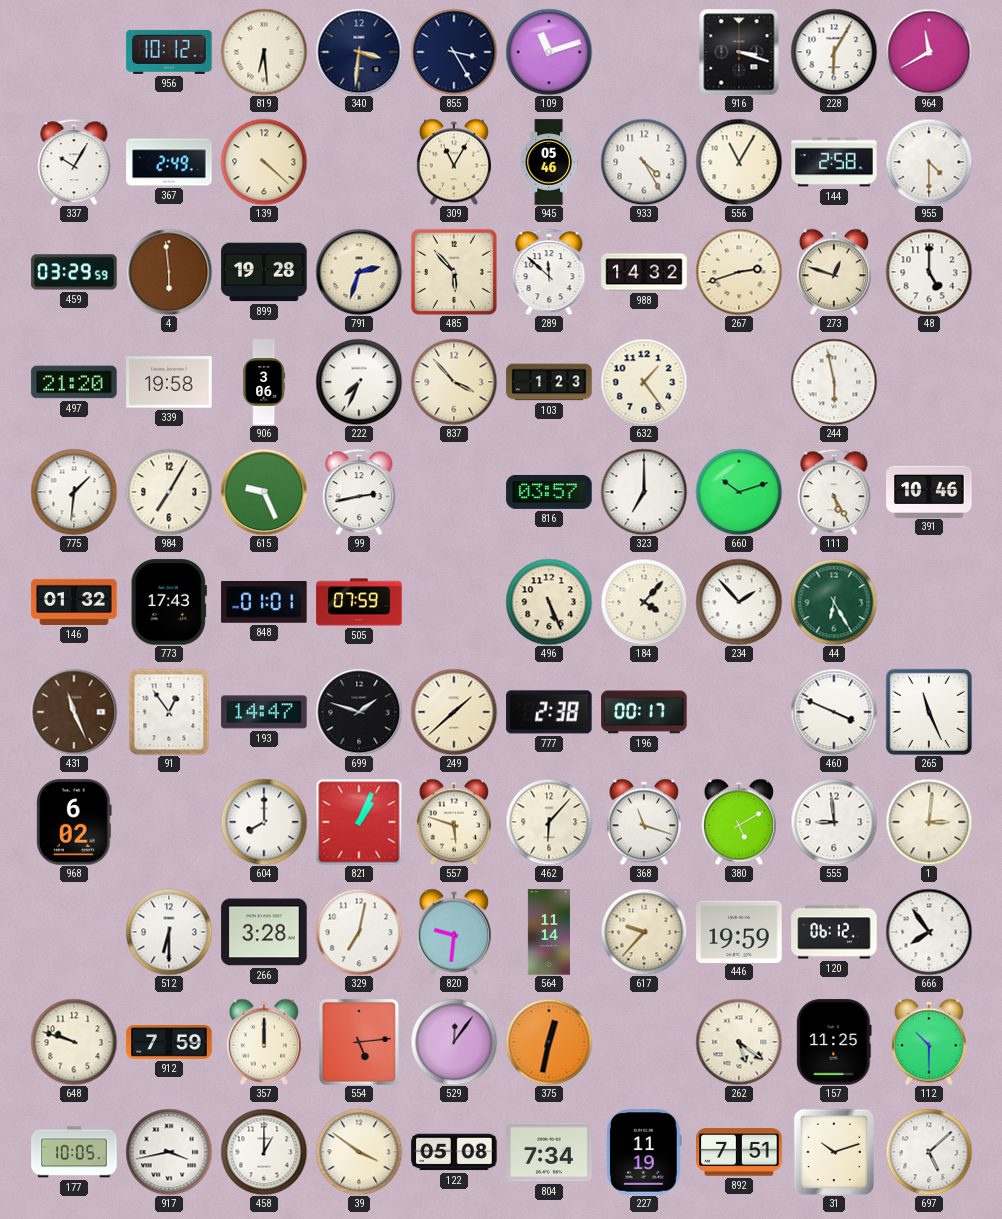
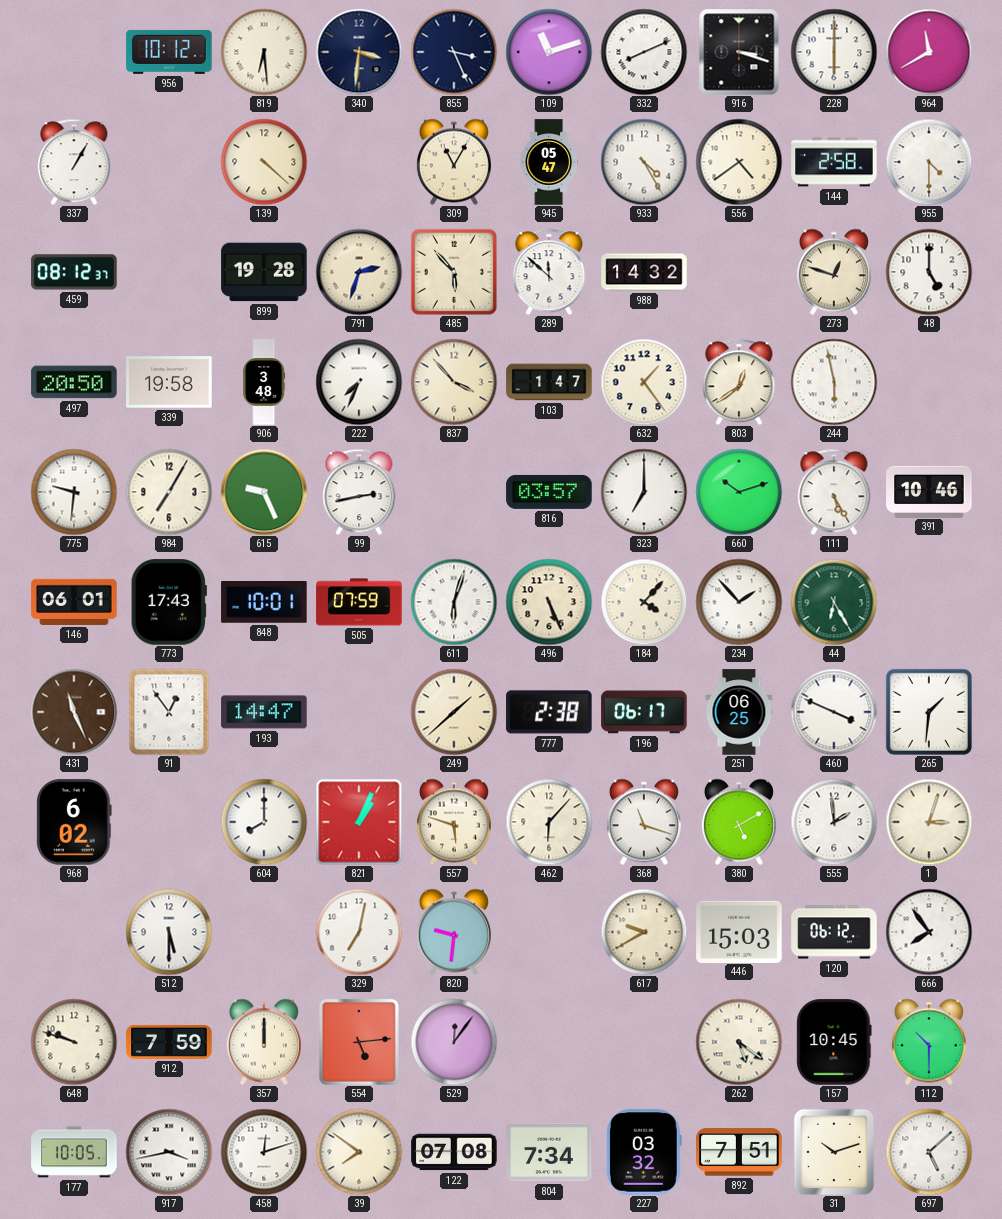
855: 3:25 -> 3:26
332: none -> 8:11
228: 6:05 -> 6:00
337: 10:05 -> 1:05
367: 2:49 -> none
945: 05:46 -> 05:47
556: 11:05 -> 4:39
459: 03:29 -> 08:12
4: 5:59 -> none
267: 2:42 -> none
497: 21:20 -> 20:50
906: 3:06 -> 3:48
103: 1:23 -> 1:47
803: none -> 12:39
775: 1:31 -> 9:31
146: 01:32 -> 06:01
848: 01:01 -> 10:01
611: none -> 6:03
699: 1:48 -> none
196: 00:17 -> 06:17
251: none -> 06:25
265: 11:26 -> 1:31
555: 8:59 -> 1:59
1: 3:01 -> 3:03
512: 6:30 -> 5:30
266: 3:28 -> none
564: 11:14 -> none
617: 9:37 -> 9:40
446: 19:59 -> 15:03
375: 12:32 -> none
157: 11:25 -> 10:45
458: 1:00 -> 12:12
39: 3:51 -> 7:51
122: 05:08 -> 07:08
227: 11:19 -> 03:32
